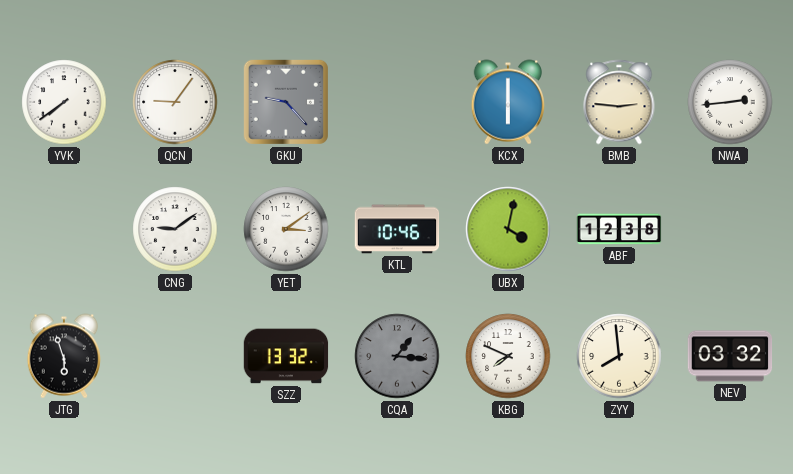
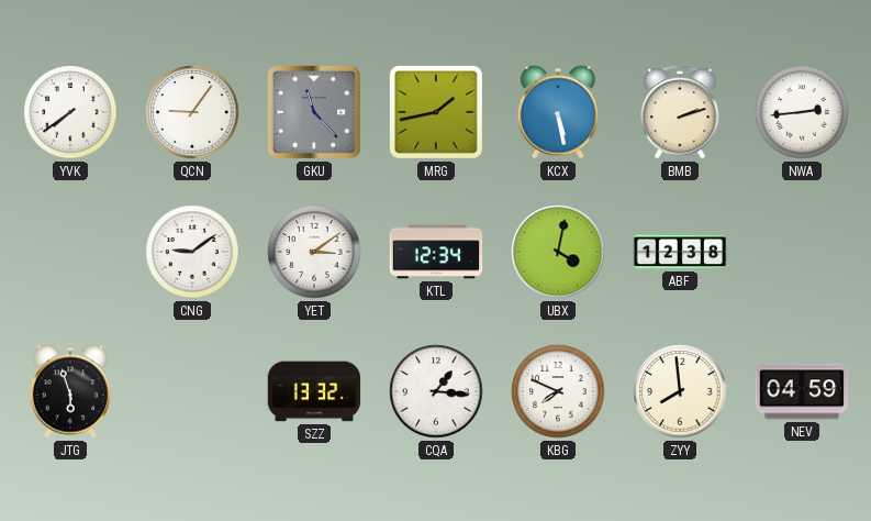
GKU: 9:23 -> 11:23
MRG: none -> 1:43
KCX: 6:00 -> 5:28
BMB: 2:46 -> 2:12
KTL: 10:46 -> 12:34
CQA dial: grey -> white
NEV: 03:32 -> 04:59
